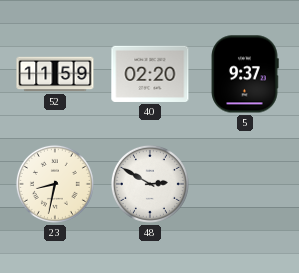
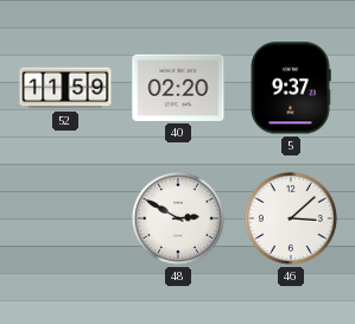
23: 8:32 -> none
46: none -> 3:08
